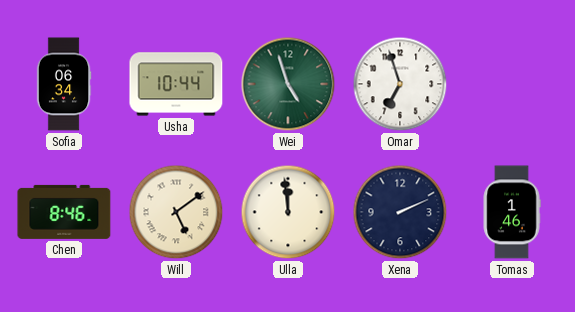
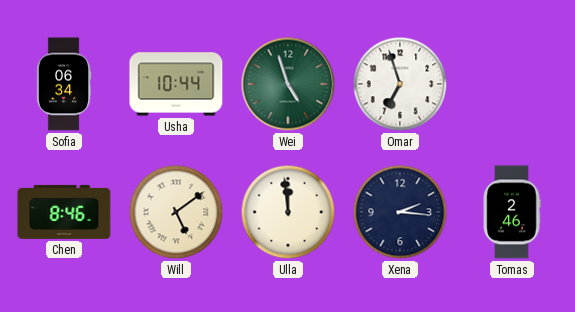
Xena: 2:11 -> 2:16
Tomas: 1:46 -> 2:46
